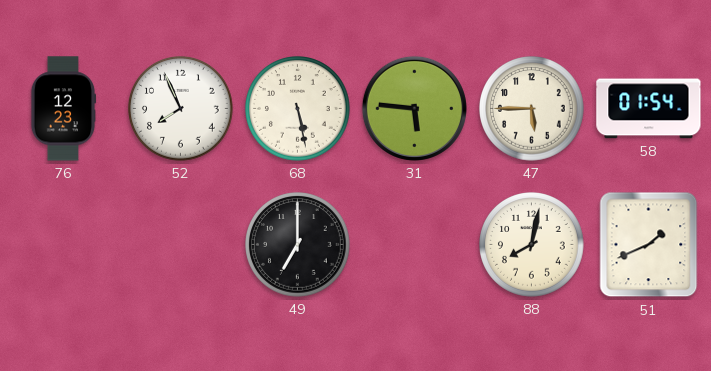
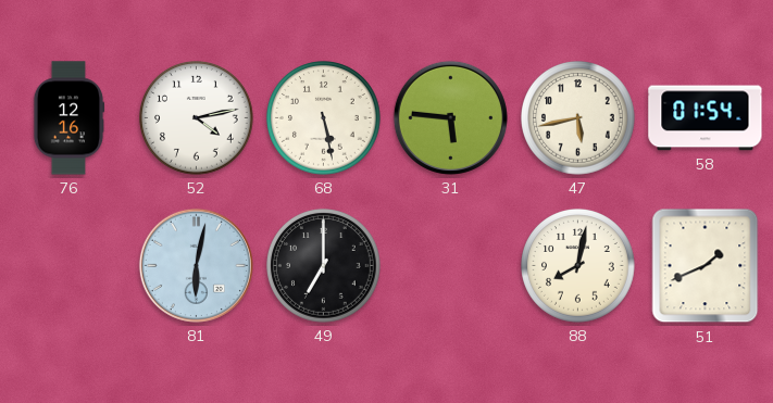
76: 12:23 -> 12:16
52: 7:56 -> 4:13
47: 5:45 -> 5:43
81: none -> 6:02
